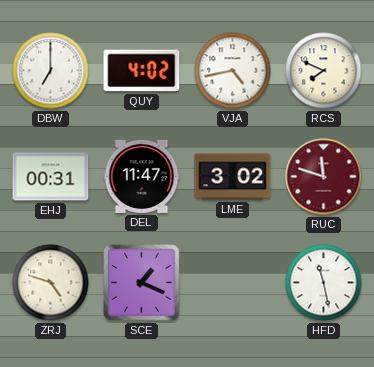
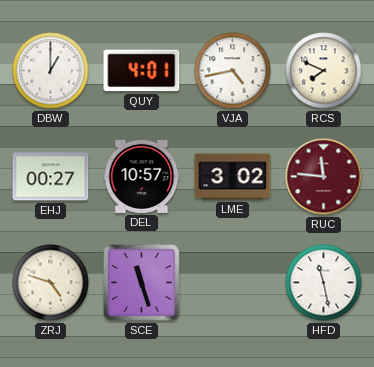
DBW: 7:00 -> 1:00
QUY: 4:02 -> 4:01
EHJ: 00:31 -> 00:27
DEL: 11:47 -> 10:57
RUC: 11:48 -> 11:46
SCE: 1:19 -> 11:27
